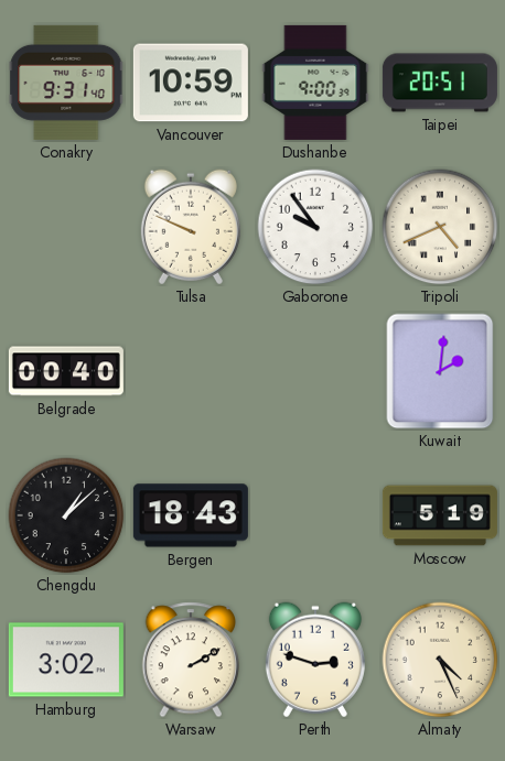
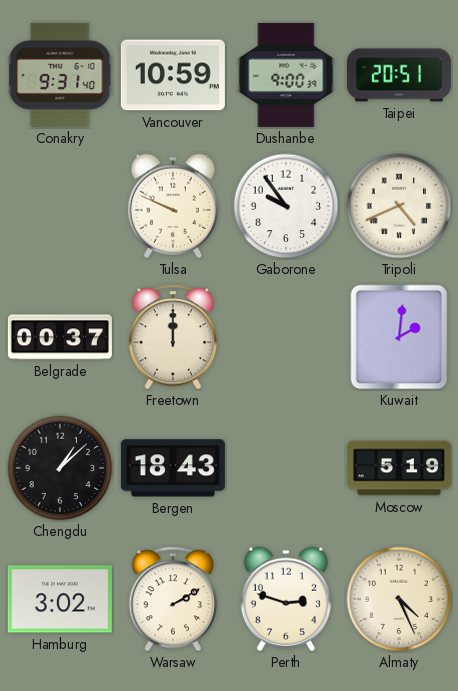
Belgrade: 00:40 -> 00:37
Freetown: none -> 12:00
